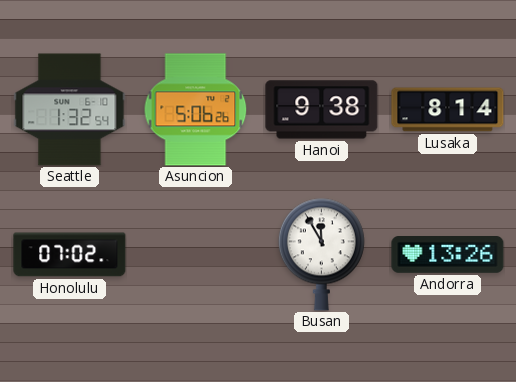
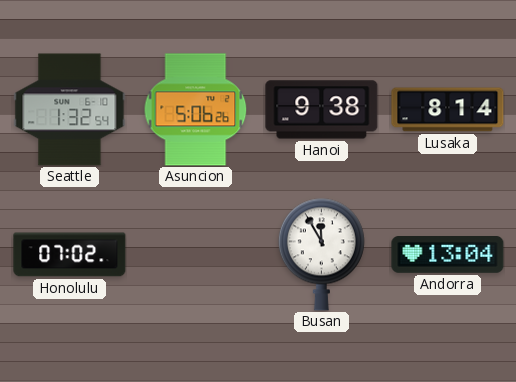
Andorra: 13:26 -> 13:04
